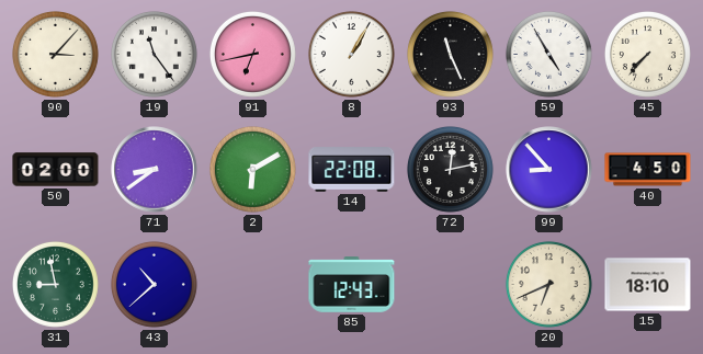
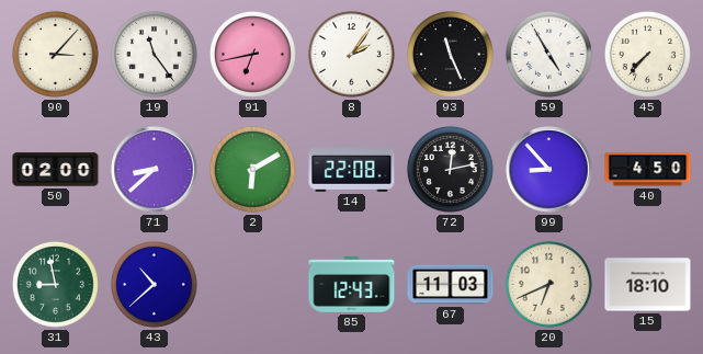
8: 1:05 -> 2:06
71: 8:39 -> 8:38
67: none -> 11:03
